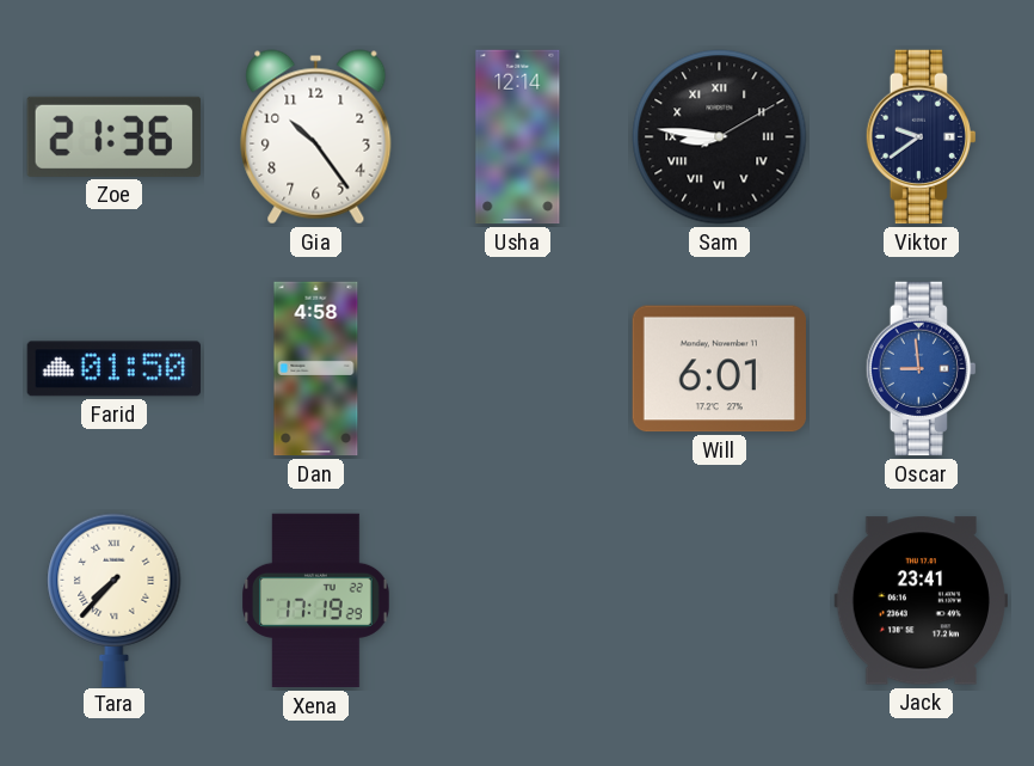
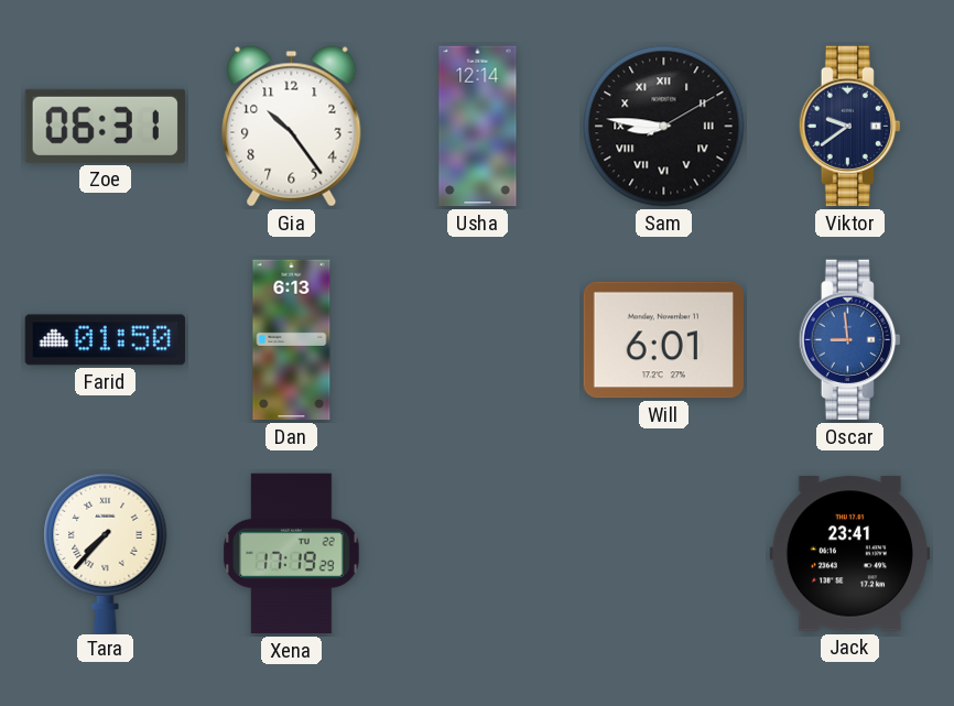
Zoe: 21:36 -> 06:31
Dan: 4:58 -> 6:13
